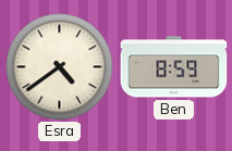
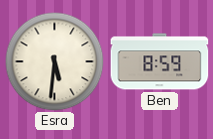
Esra: 4:39 -> 5:31
